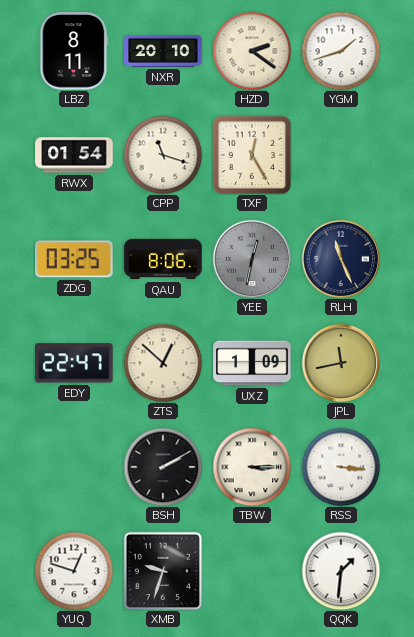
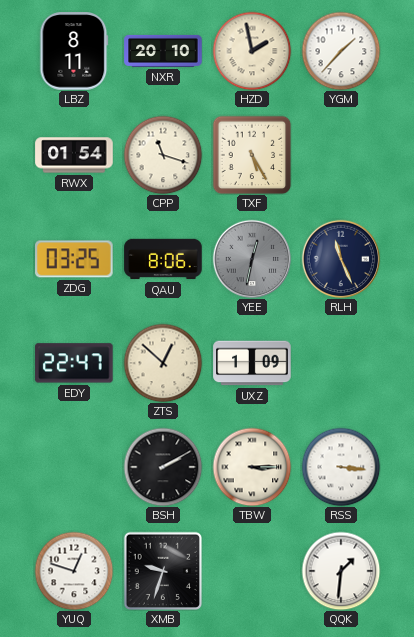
HZD: 2:21 -> 1:58
YGM: 1:42 -> 1:37
TXF: 12:25 -> 5:25
JPL: 11:43 -> none
